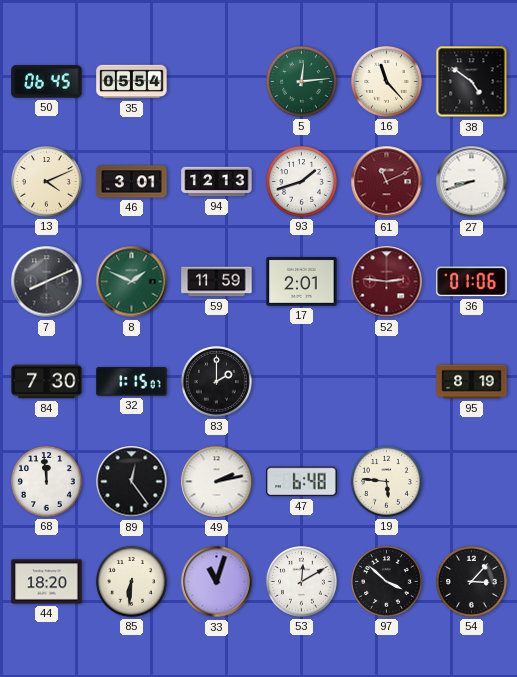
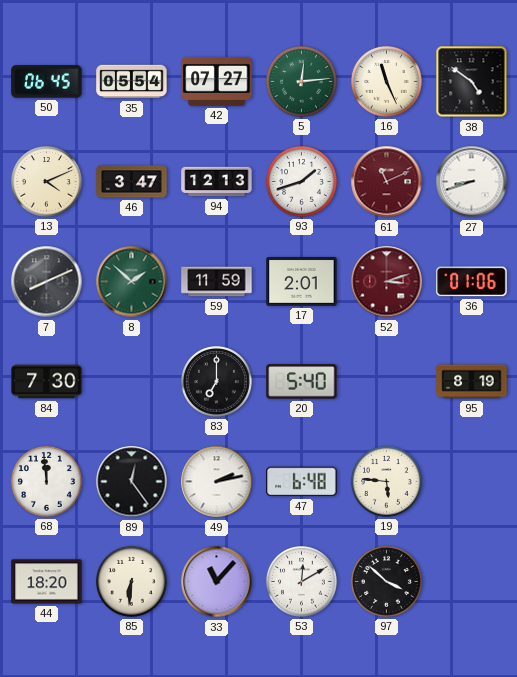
42: none -> 07:27
16: 11:23 -> 11:26
46: 3:01 -> 3:47
8: 1:49 -> 1:52
52: 2:46 -> 3:12
32: 1:15 -> none
83: 2:00 -> 7:00
20: none -> 5:40
33: 11:03 -> 11:07
54: 3:07 -> none
